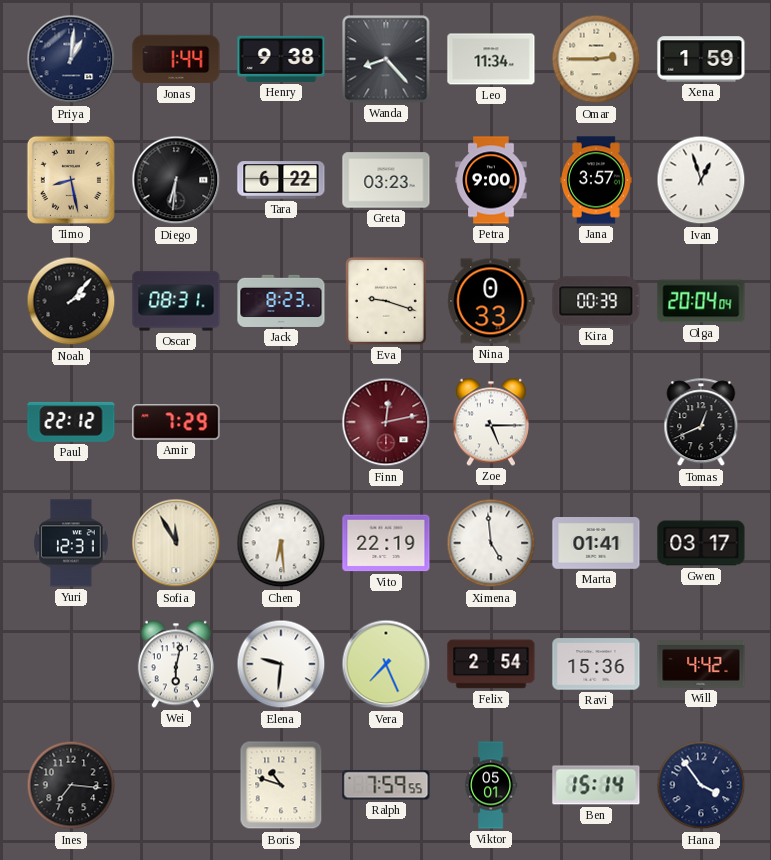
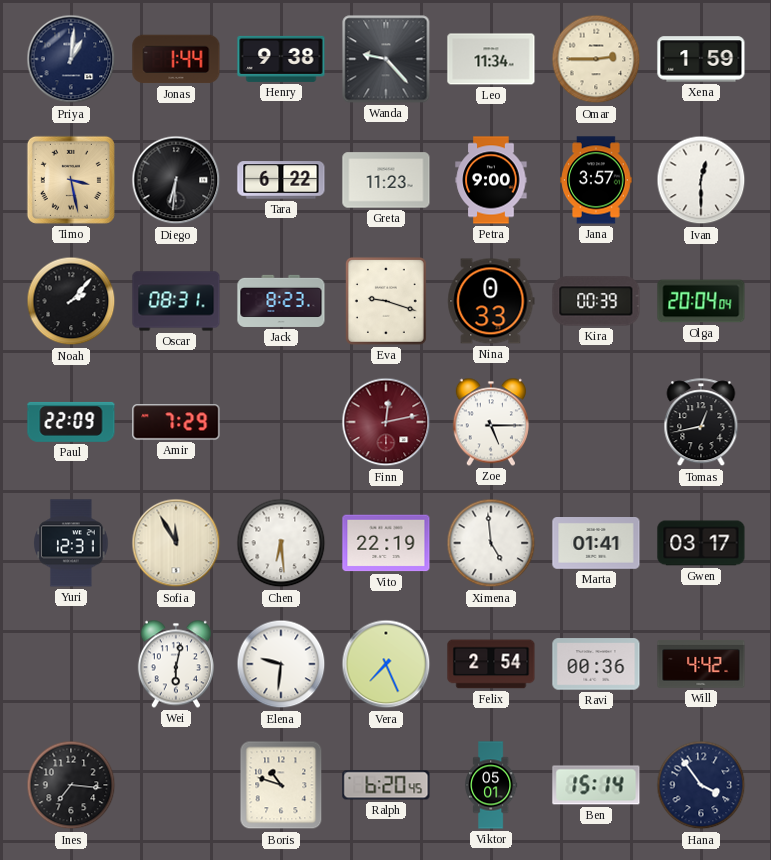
Wanda: 8:23 -> 9:23
Timo: 8:28 -> 3:28
Greta: 03:23 -> 11:23
Ivan: 12:57 -> 12:30
Paul: 22:12 -> 22:09
Tomas: 12:41 -> 12:43
Ravi: 15:36 -> 00:36
Ralph: 7:59 -> 6:20
